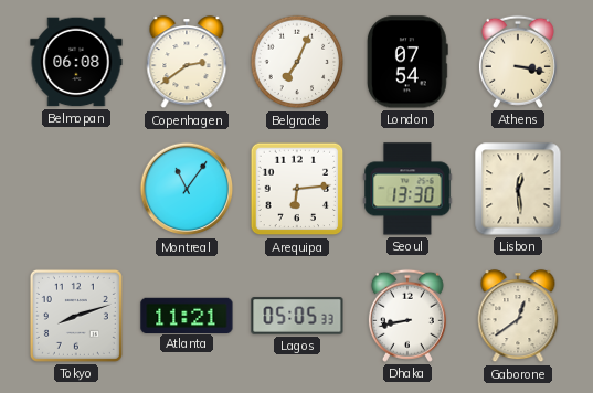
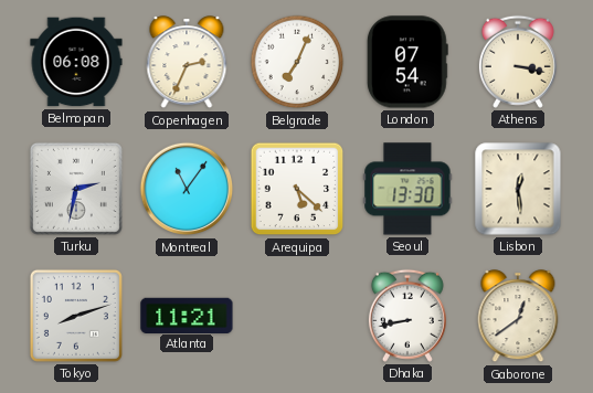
Copenhagen: 2:39 -> 2:34
Turku: none -> 2:32
Arequipa: 6:14 -> 5:22
Lagos: 05:05 -> none
